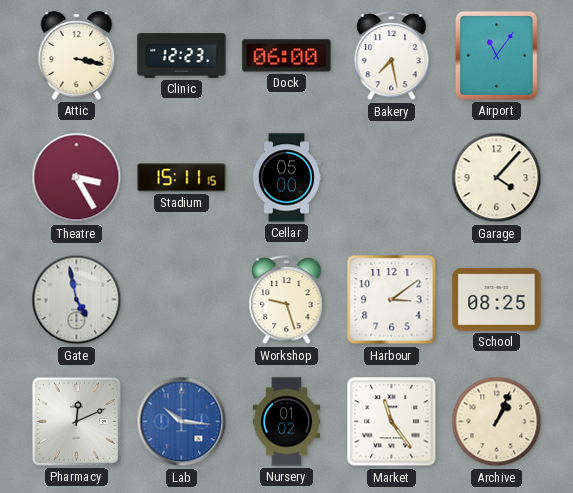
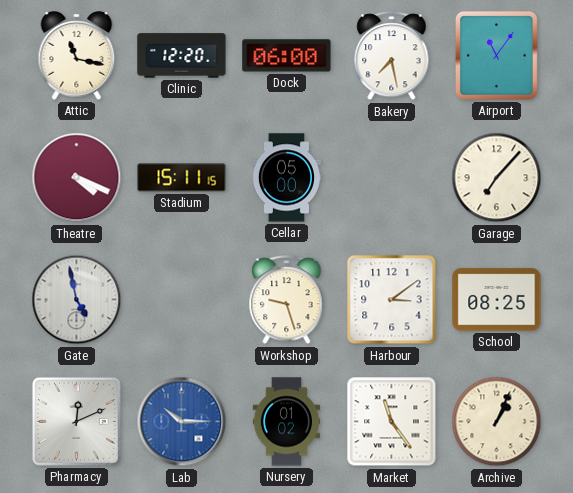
Attic: 3:17 -> 11:17
Clinic: 12:23 -> 12:20
Theatre: 3:25 -> 4:19
Garage: 4:07 -> 7:07
Lab: 10:16 -> 10:15
